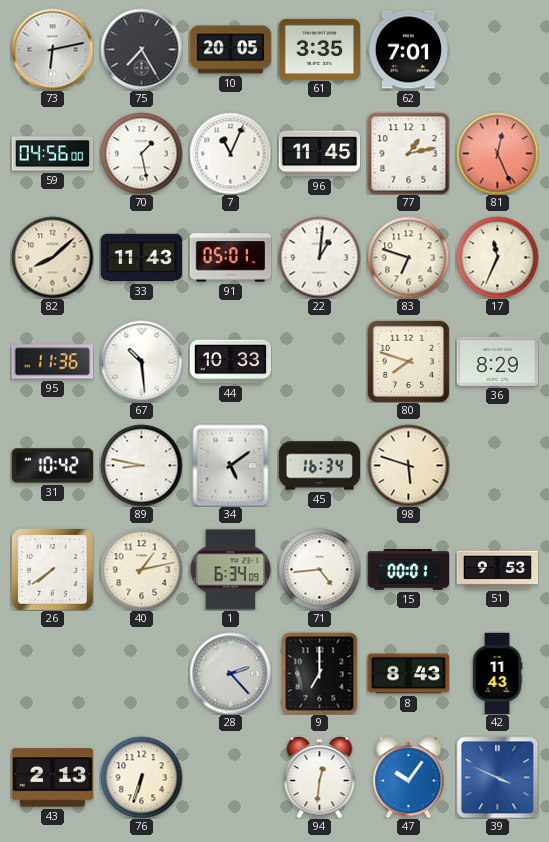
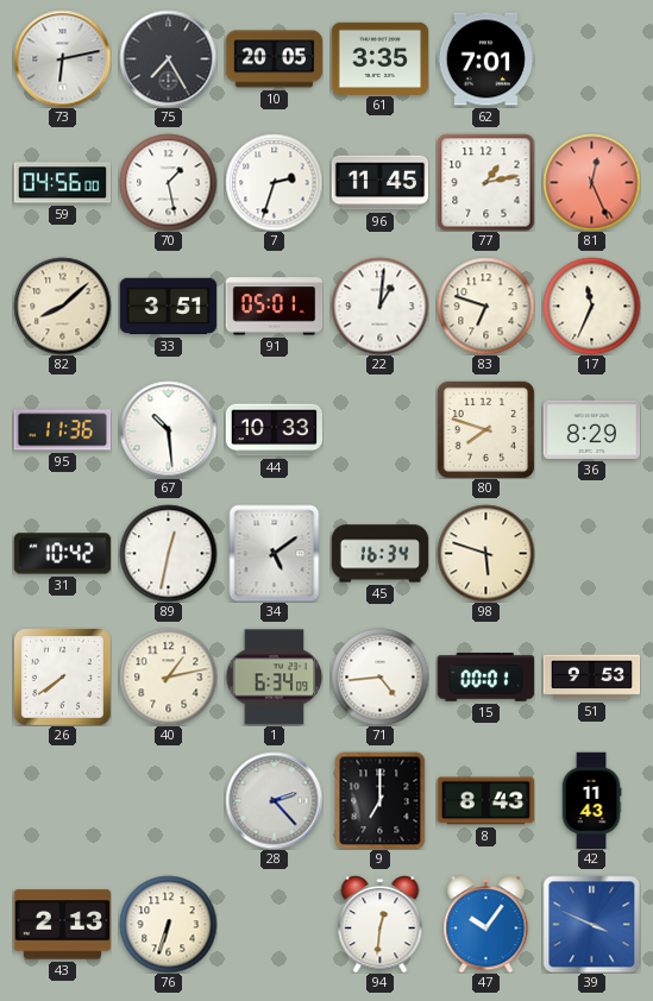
7: 11:04 -> 2:33
33: 11:43 -> 3:51
89: 8:47 -> 12:32
